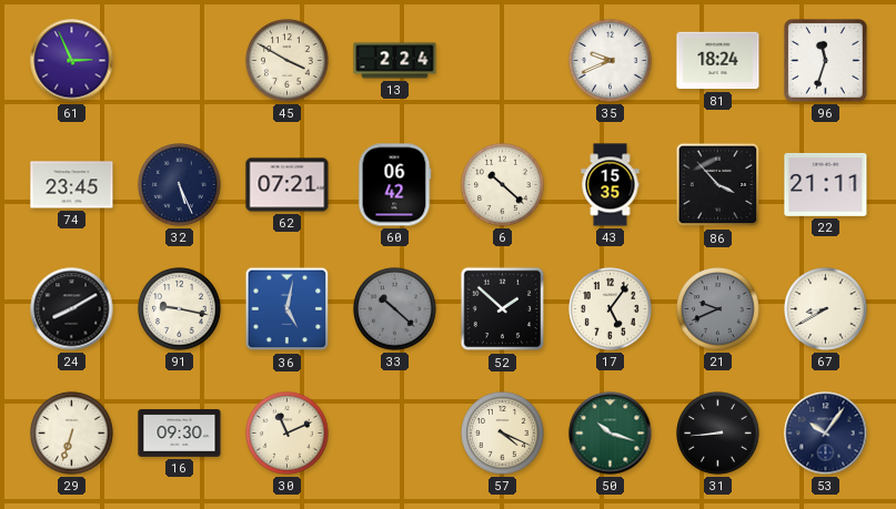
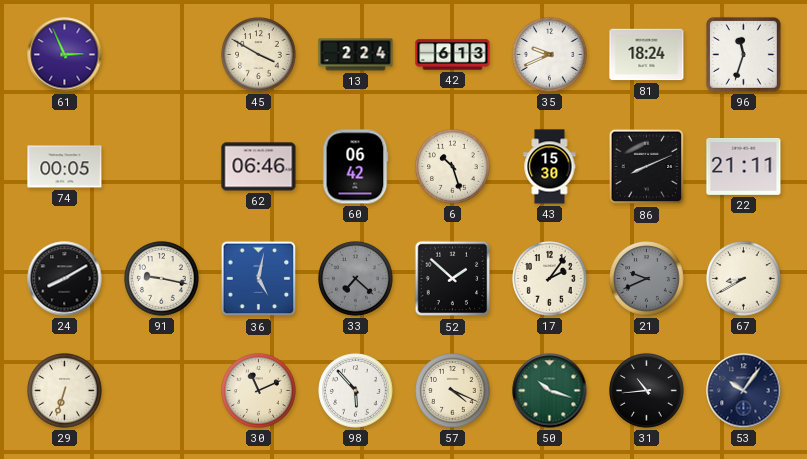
42: none -> 6:13
74: 23:45 -> 00:05
32: 5:26 -> none
62: 07:21 -> 06:46
6: 10:22 -> 10:27
43: 15:35 -> 15:30
86: 3:53 -> 8:11
33: 10:22 -> 7:22
17: 5:06 -> 2:06
16: 09:30 -> none
98: none -> 5:53
31: 8:44 -> 10:44
